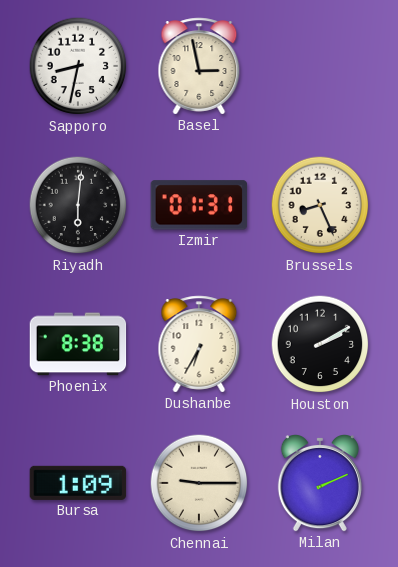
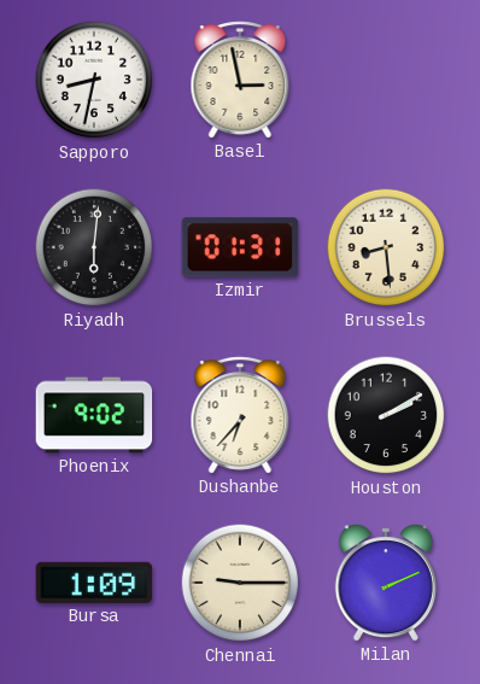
Brussels: 8:26 -> 8:29
Phoenix: 8:38 -> 9:02
Dushanbe: 6:35 -> 6:37
